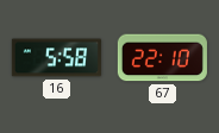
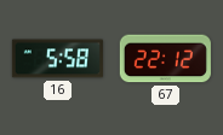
67: 22:10 -> 22:12
